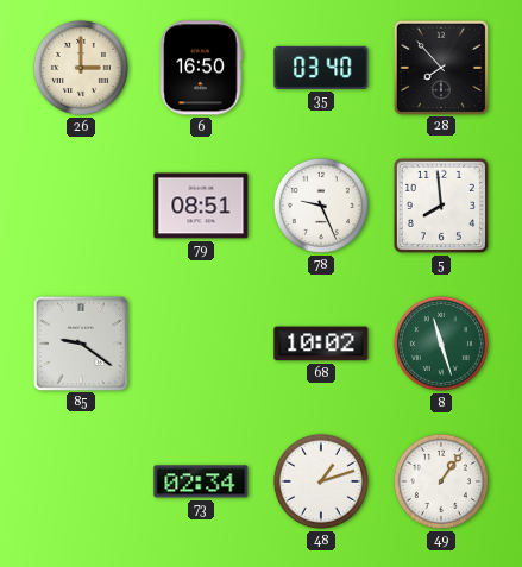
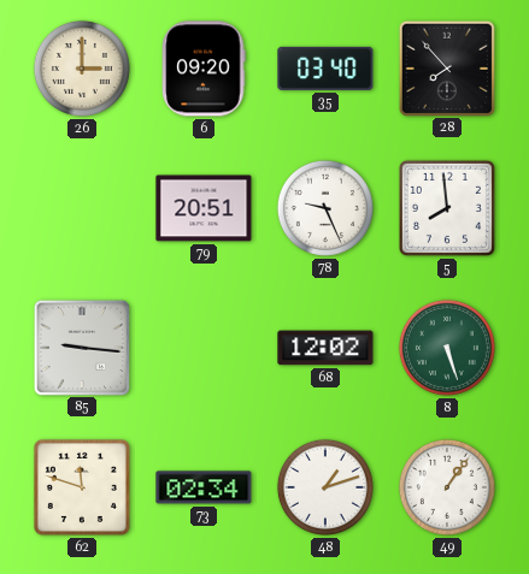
6: 16:50 -> 09:20
79: 08:51 -> 20:51
85: 9:21 -> 9:16
68: 10:02 -> 12:02
8: 11:27 -> 5:27
62: none -> 11:48
